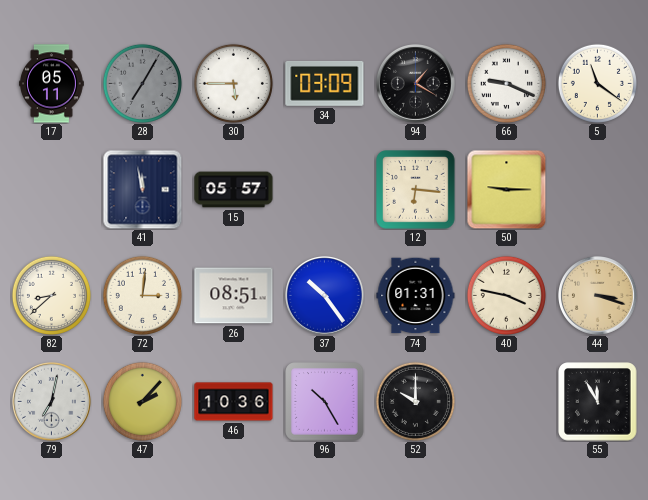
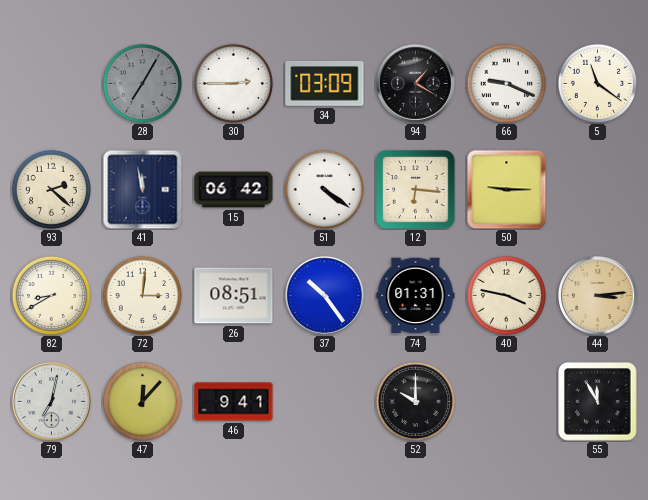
17: 05:11 -> none
30: 5:45 -> 2:45
93: none -> 2:22
15: 05:57 -> 06:42
51: none -> 4:21
82: 8:38 -> 8:40
44: 3:18 -> 3:14
47: 2:07 -> 12:07
46: 10:36 -> 9:41
96: 10:25 -> none
